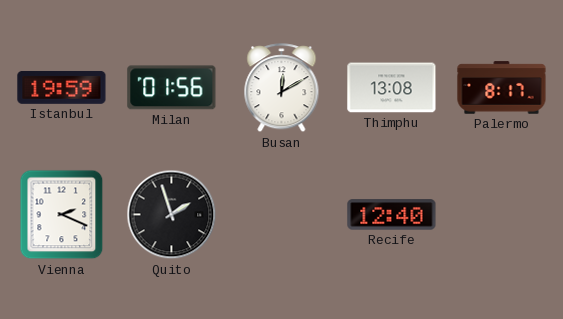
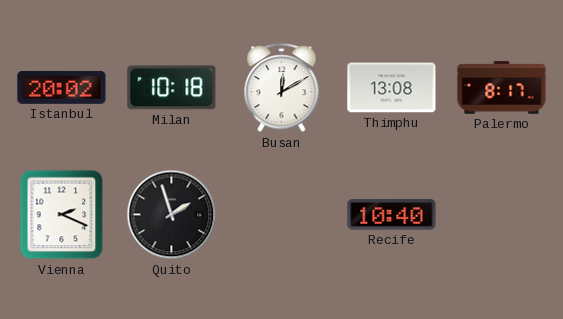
Istanbul: 19:59 -> 20:02
Milan: 01:56 -> 10:18
Recife: 12:40 -> 10:40
